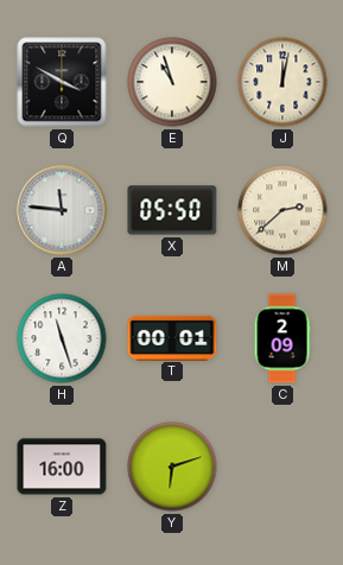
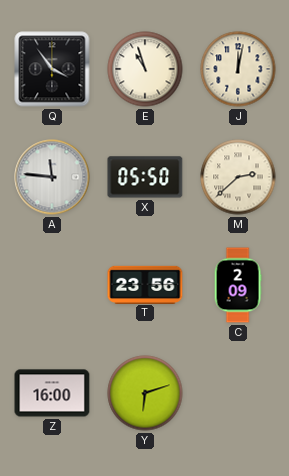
Q: 3:50 -> 3:54
H: 11:27 -> none
T: 00:01 -> 23:56
